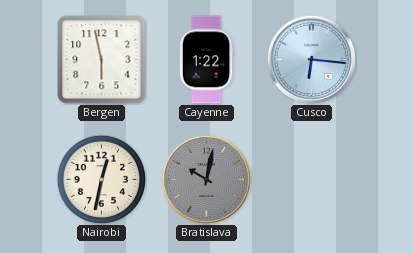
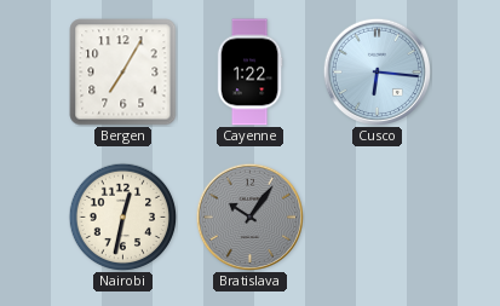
Bergen: 5:58 -> 7:05
Bratislava: 10:02 -> 10:06
